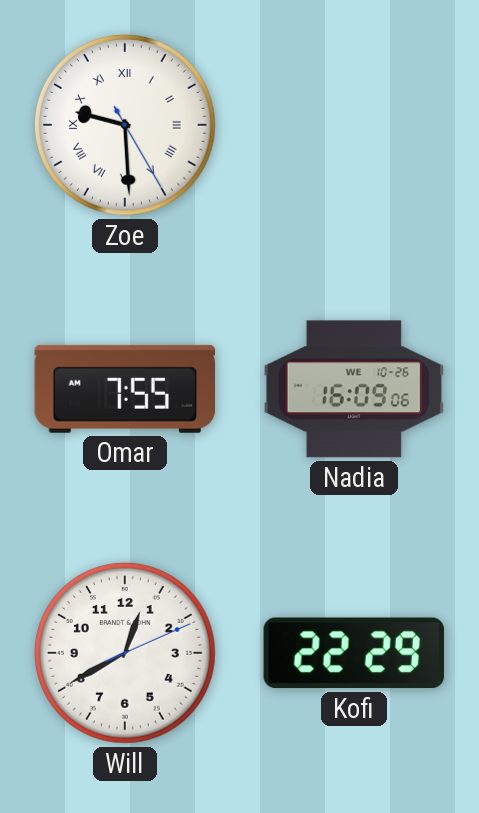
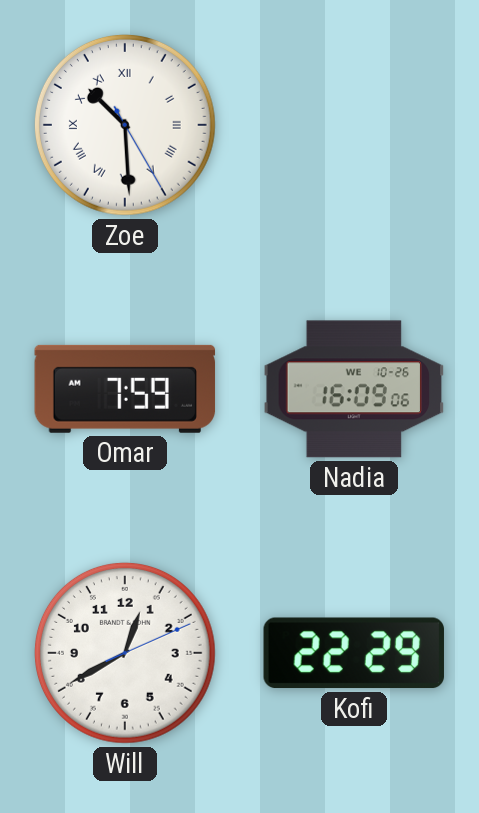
Zoe: 9:29 -> 10:29
Omar: 7:55 -> 7:59
